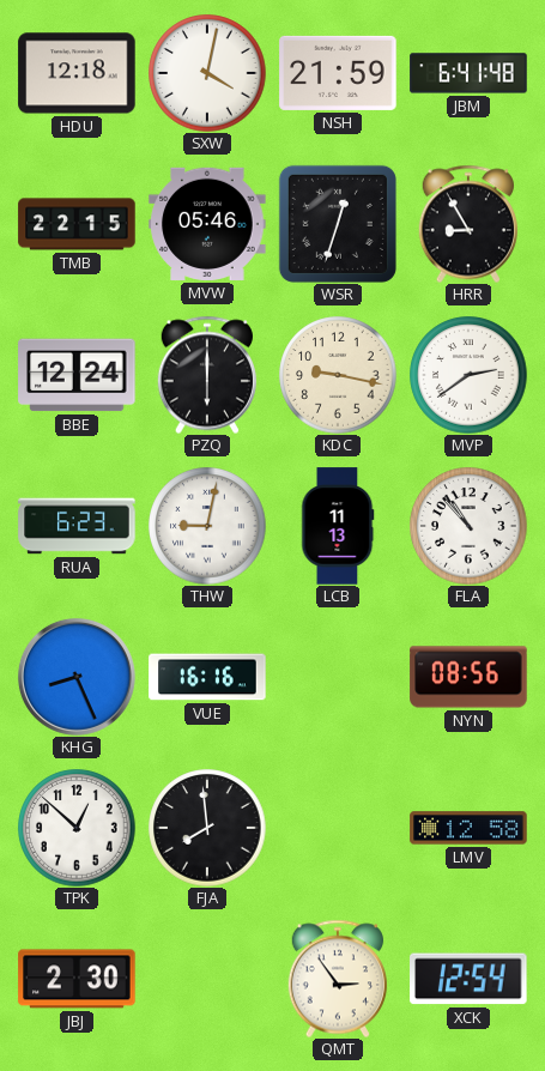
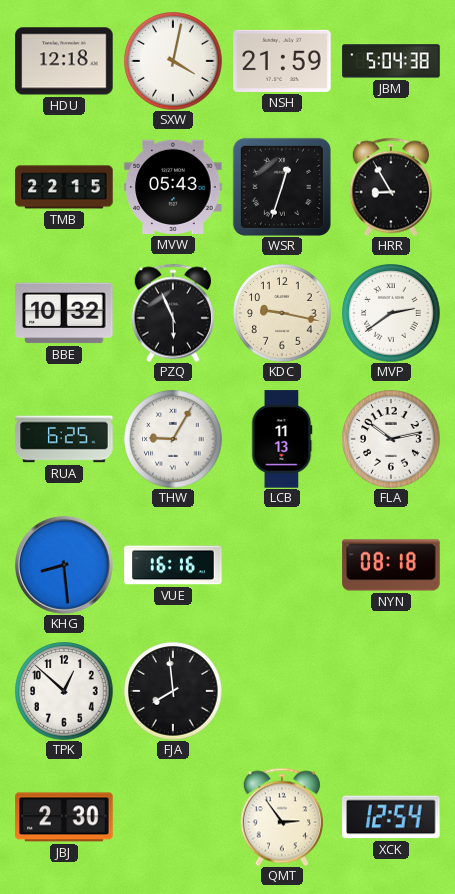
JBM: 6:41 -> 5:04
MVW: 05:46 -> 05:43
BBE: 12:24 -> 10:32
PZQ: 6:00 -> 5:56
RUA: 6:23 -> 6:25
THW: 9:02 -> 9:05
FLA: 10:53 -> 10:13
KHG: 8:26 -> 8:29
NYN: 08:56 -> 08:18
LMV: 12:58 -> none
